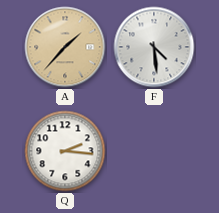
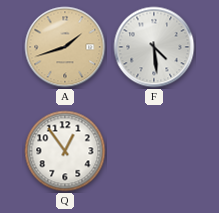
A: 1:37 -> 1:42
Q: 2:16 -> 12:54
